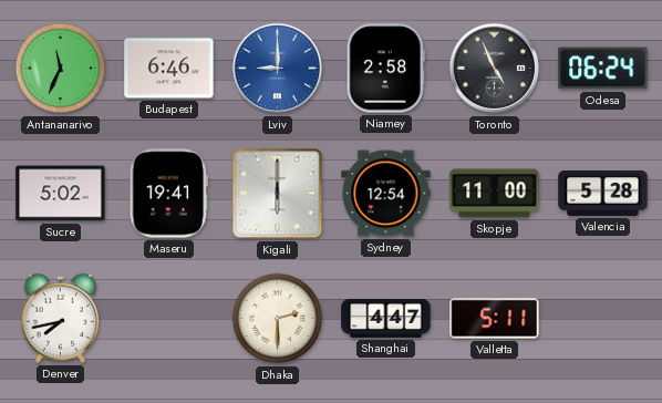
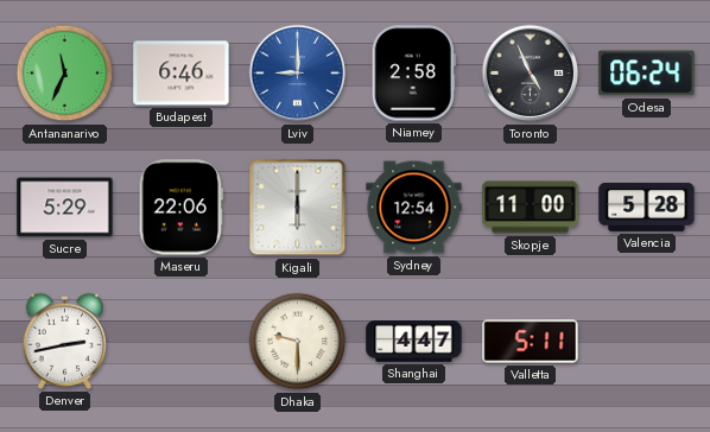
Sucre: 5:02 -> 5:29
Maseru: 19:41 -> 22:06
Denver: 7:43 -> 2:43
Dhaka: 2:30 -> 9:30
